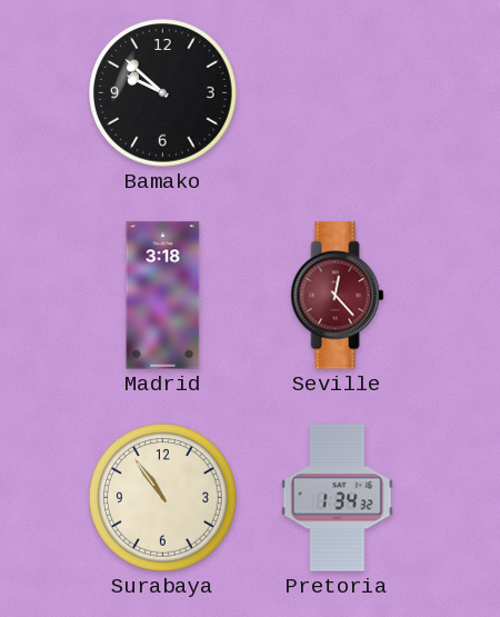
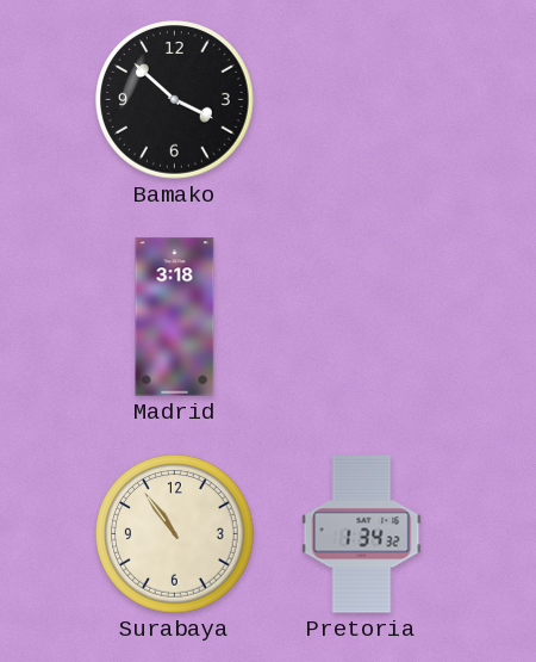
Bamako: 9:52 -> 3:52
Seville: 12:23 -> none
